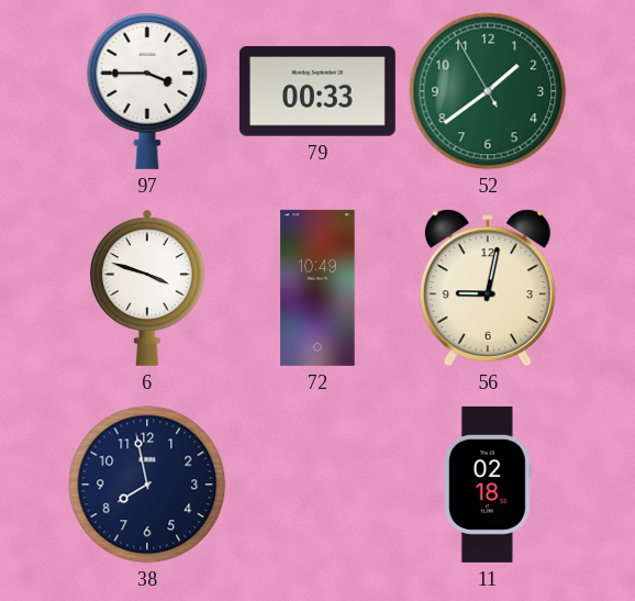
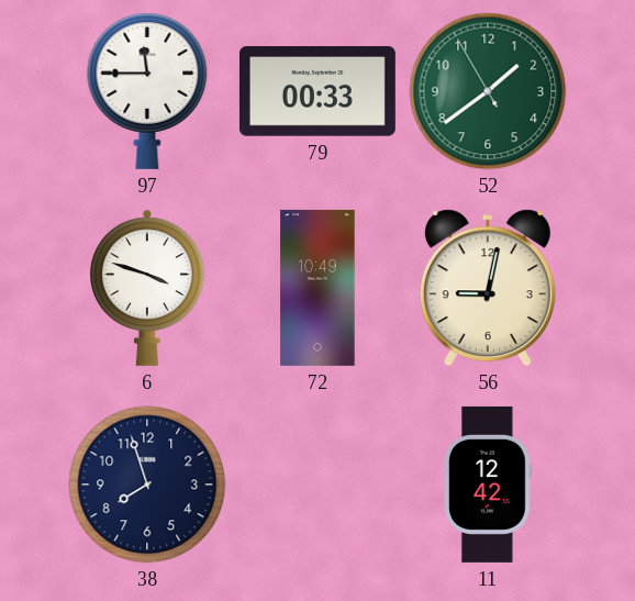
97: 3:45 -> 11:45
38: 7:58 -> 7:57
11: 02:18 -> 12:42
